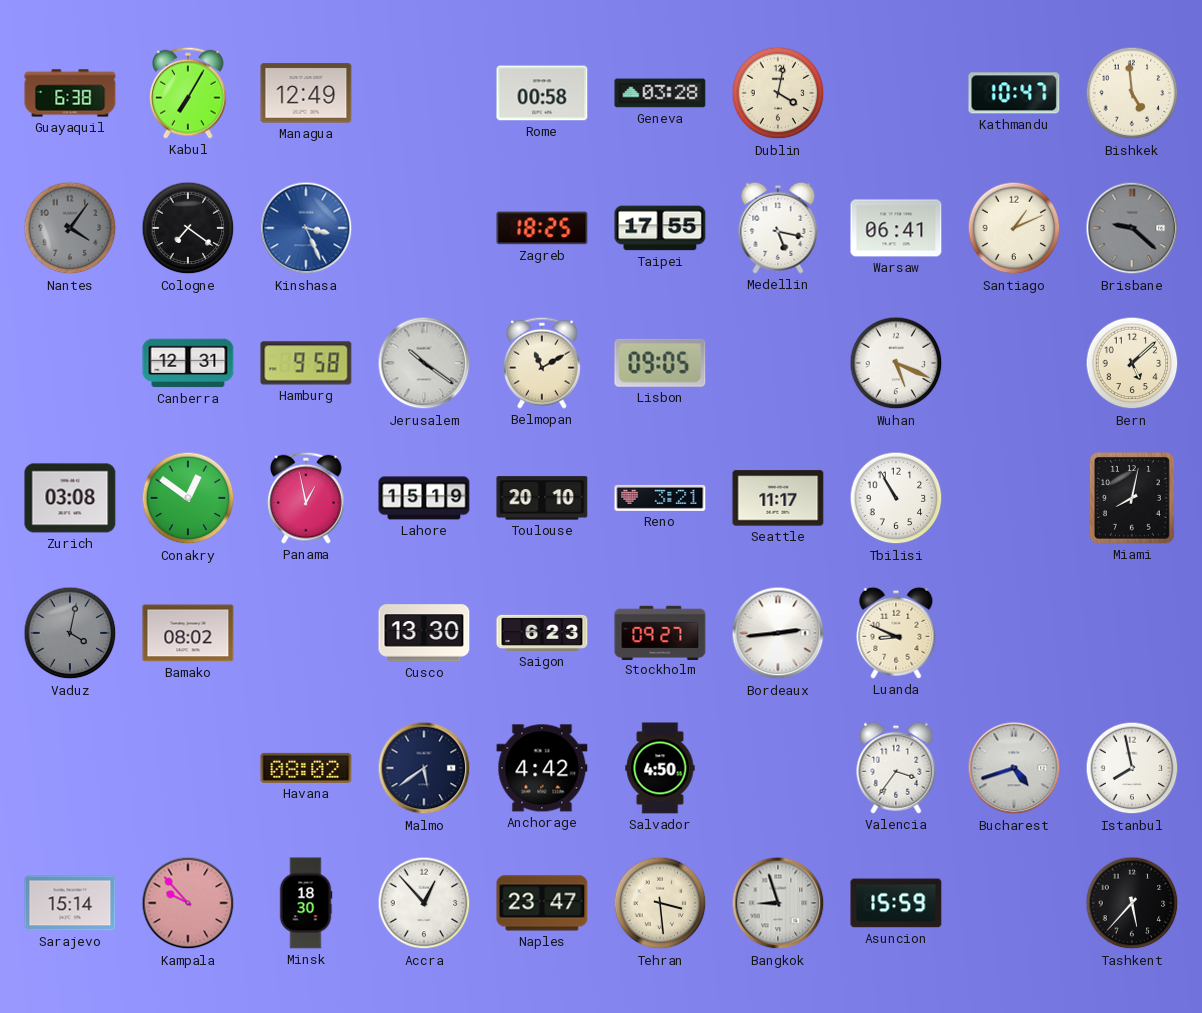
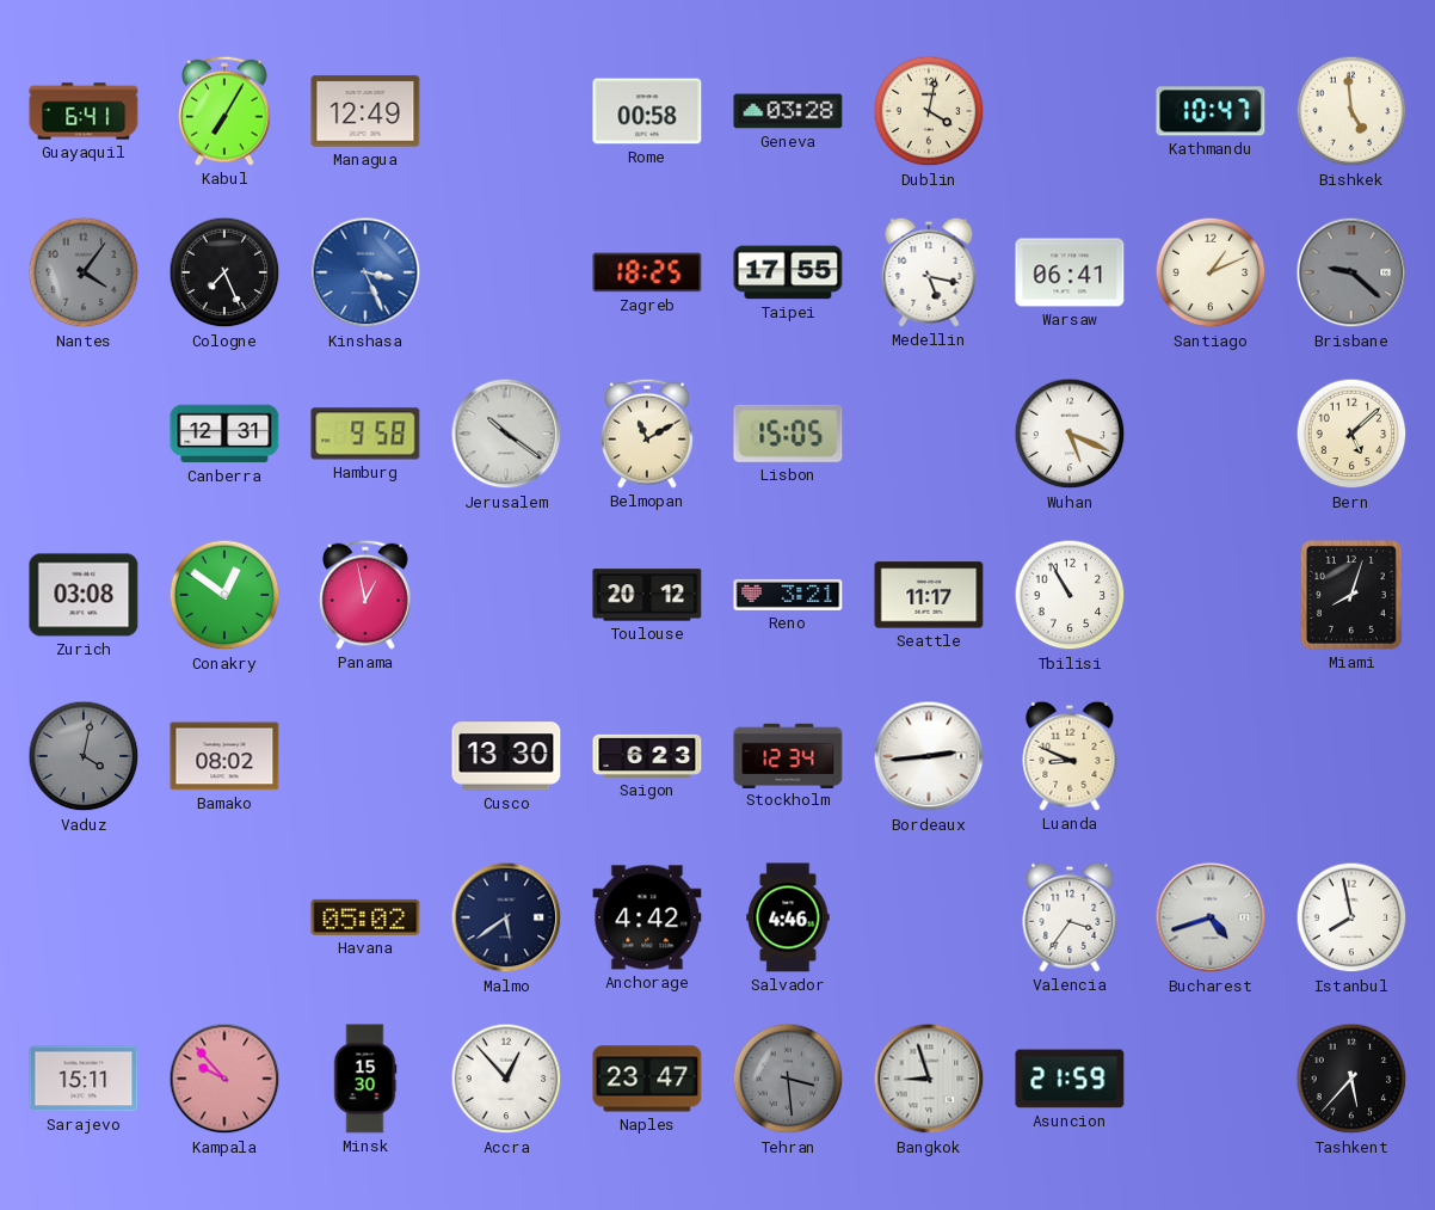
Guayaquil: 6:38 -> 6:41
Cologne: 7:21 -> 7:26
Lisbon: 09:05 -> 15:05
Lahore: 15:19 -> none
Toulouse: 20:10 -> 20:12
Miami: 8:02 -> 8:03
Stockholm: 09:27 -> 12:34
Havana: 08:02 -> 05:02
Salvador: 4:50 -> 4:46
Sarajevo: 15:14 -> 15:11
Minsk: 18:30 -> 15:30
Tehran dial: cream -> grey
Asuncion: 15:59 -> 21:59
